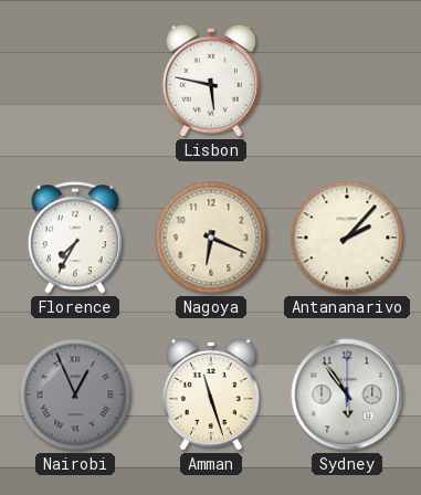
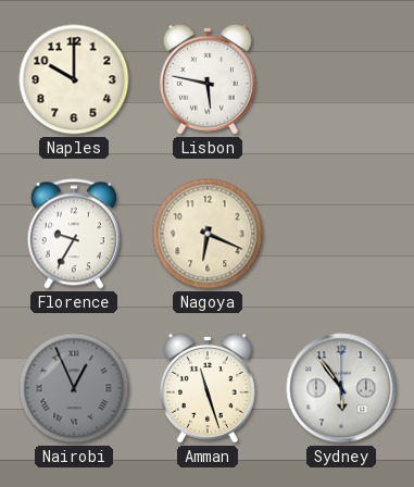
Naples: none -> 10:00
Florence: 7:35 -> 9:35
Antananarivo: 2:07 -> none
